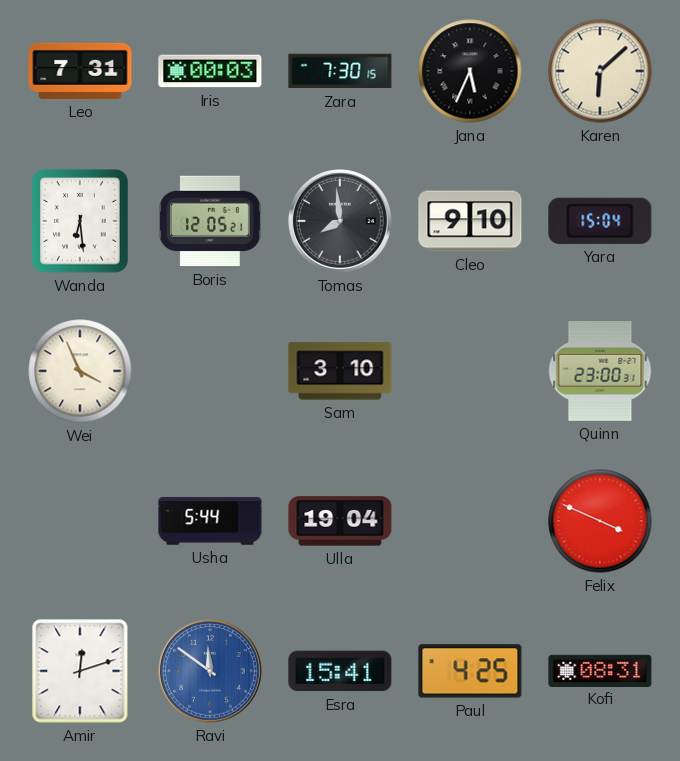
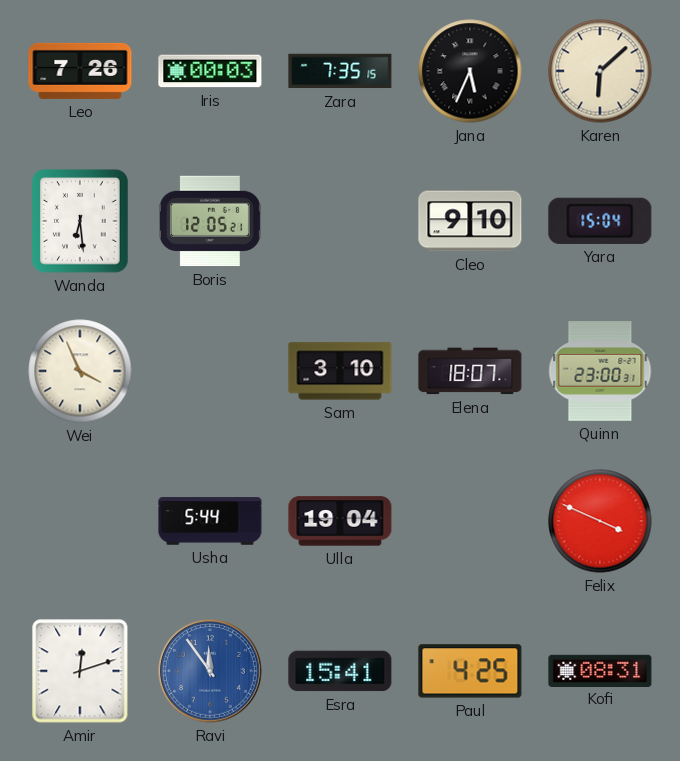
Leo: 7:31 -> 7:26
Zara: 7:30 -> 7:35
Tomas: 7:59 -> none
Elena: none -> 18:07
Ravi: 11:51 -> 11:54
